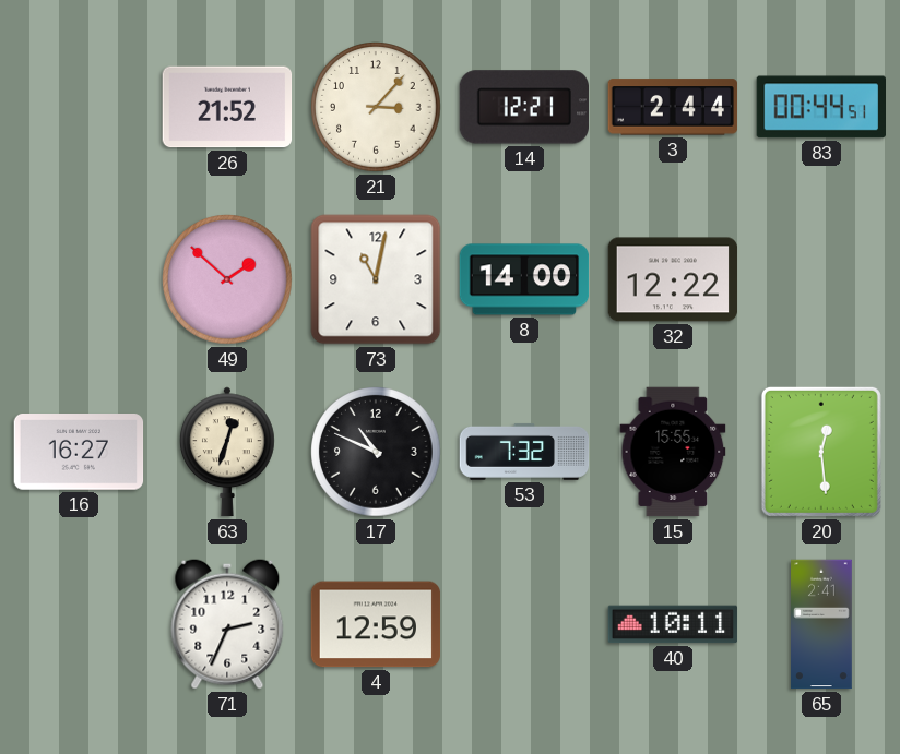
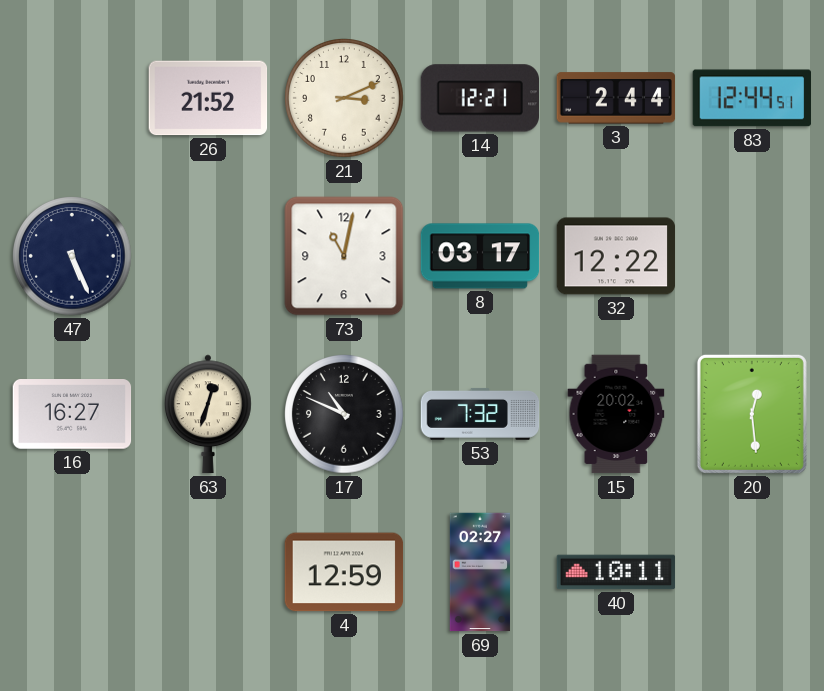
21: 3:07 -> 3:11
83: 00:44 -> 12:44
47: none -> 5:26
49: 1:52 -> none
8: 14:00 -> 03:17
15: 15:55 -> 20:02
71: 2:34 -> none
69: none -> 02:27
65: 2:41 -> none
